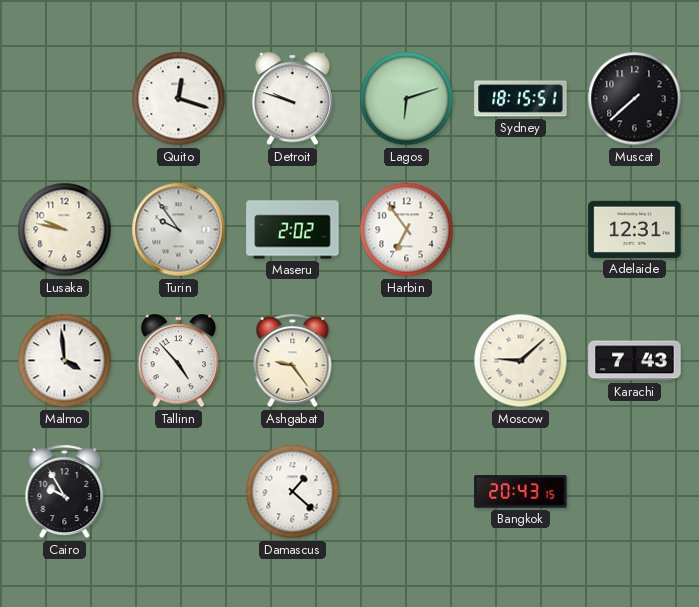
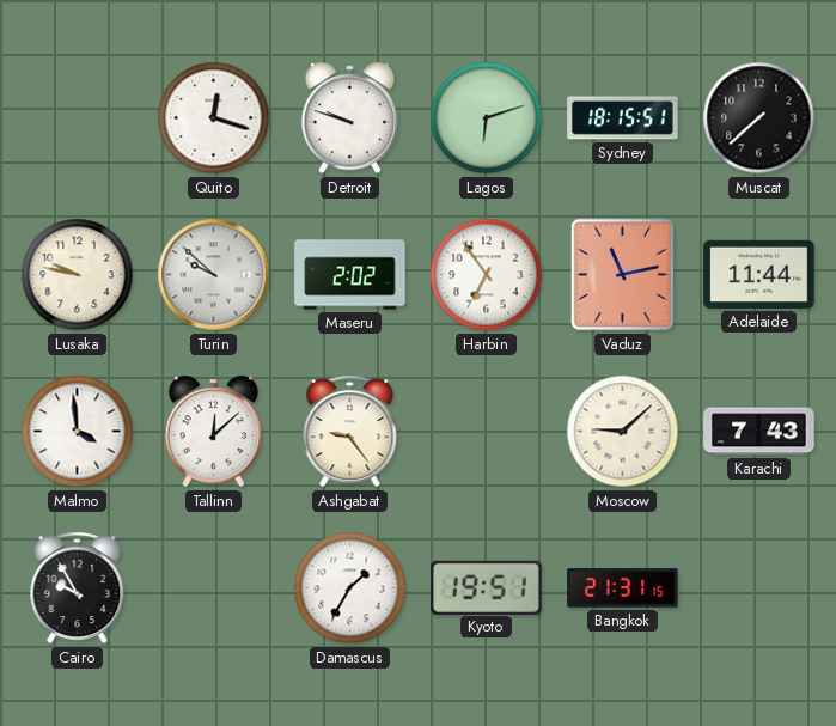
Turin: 9:54 -> 9:52
Vaduz: none -> 11:13
Adelaide: 12:31 -> 11:44
Tallinn: 4:53 -> 12:08
Damascus: 1:22 -> 1:35
Kyoto: none -> 19:51
Bangkok: 20:43 -> 21:31
